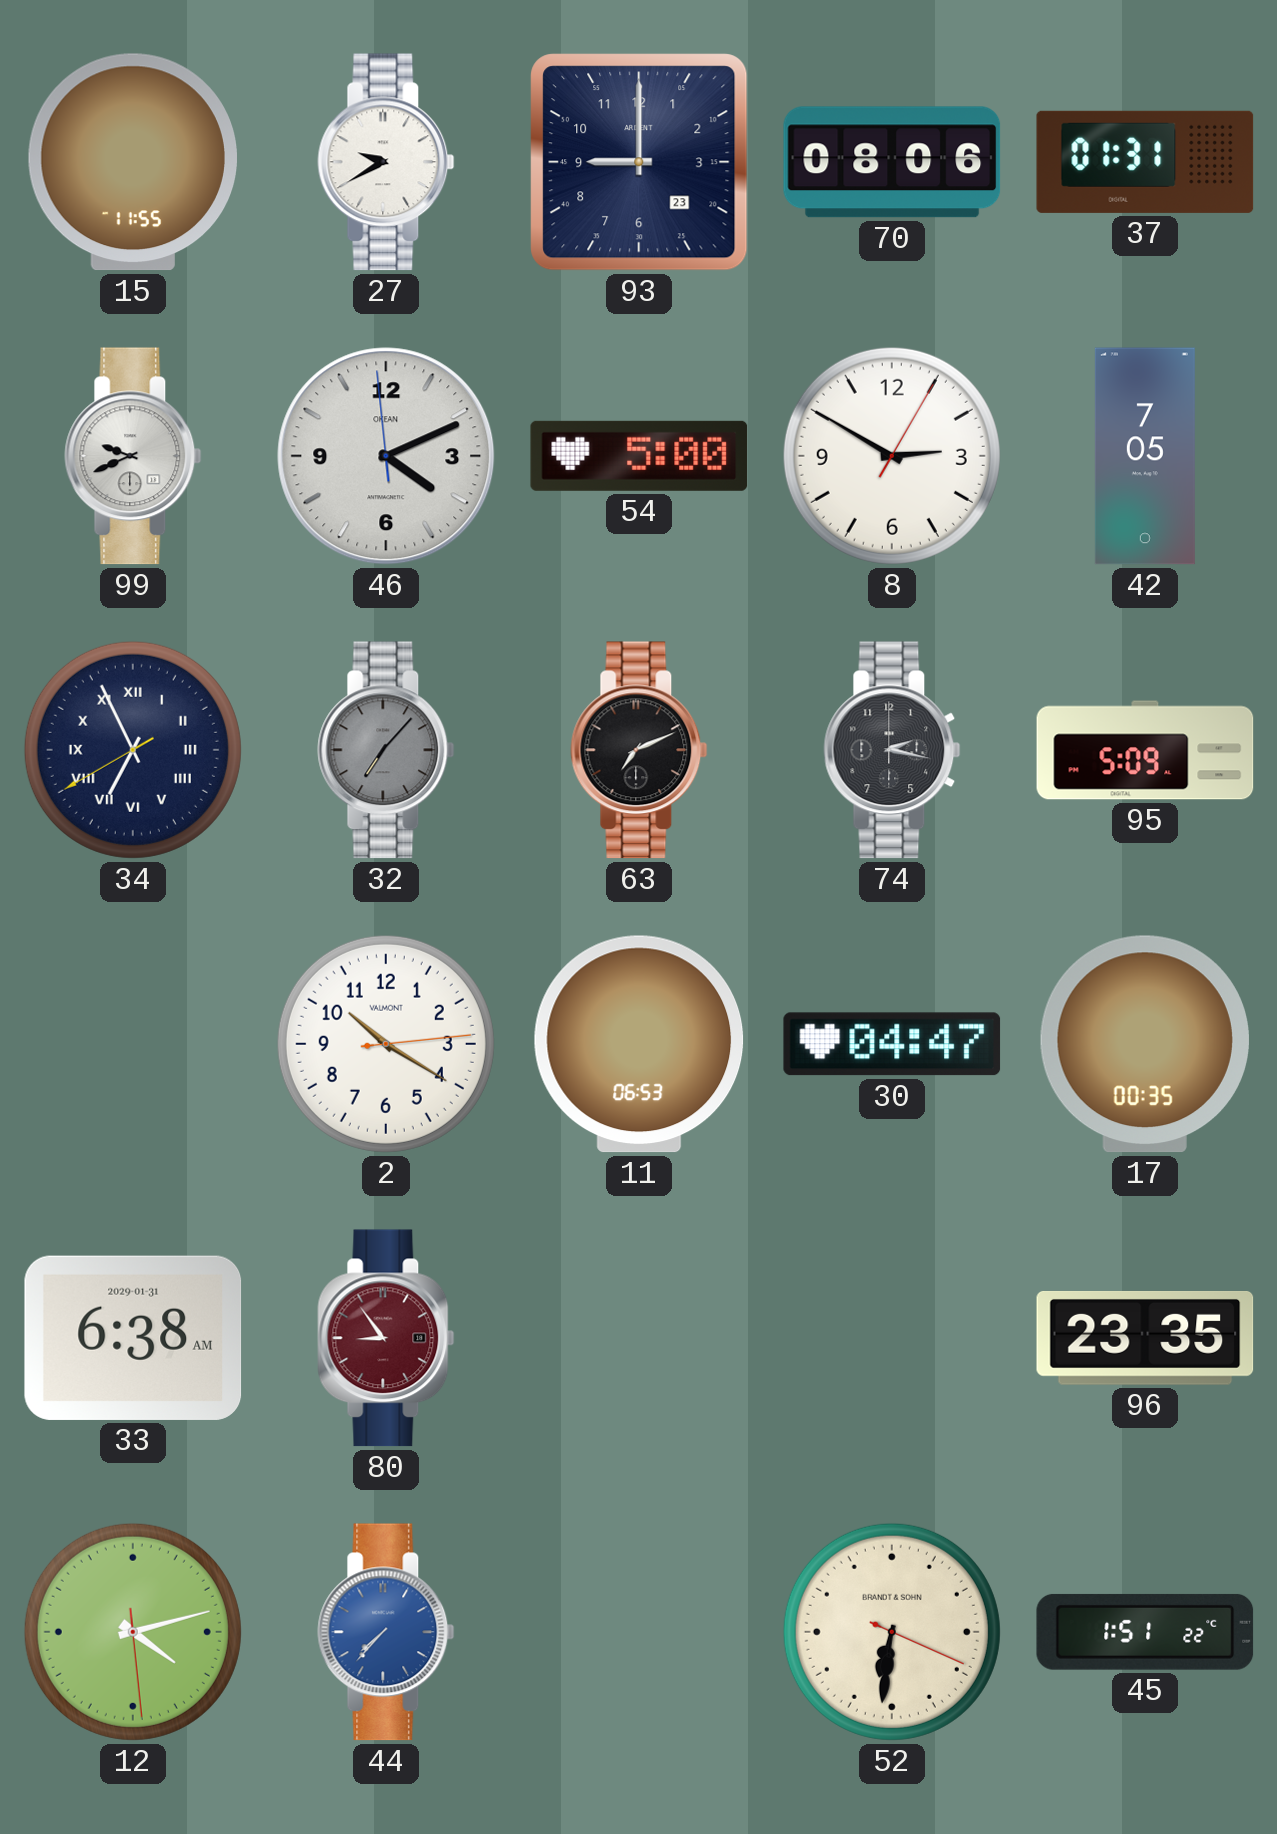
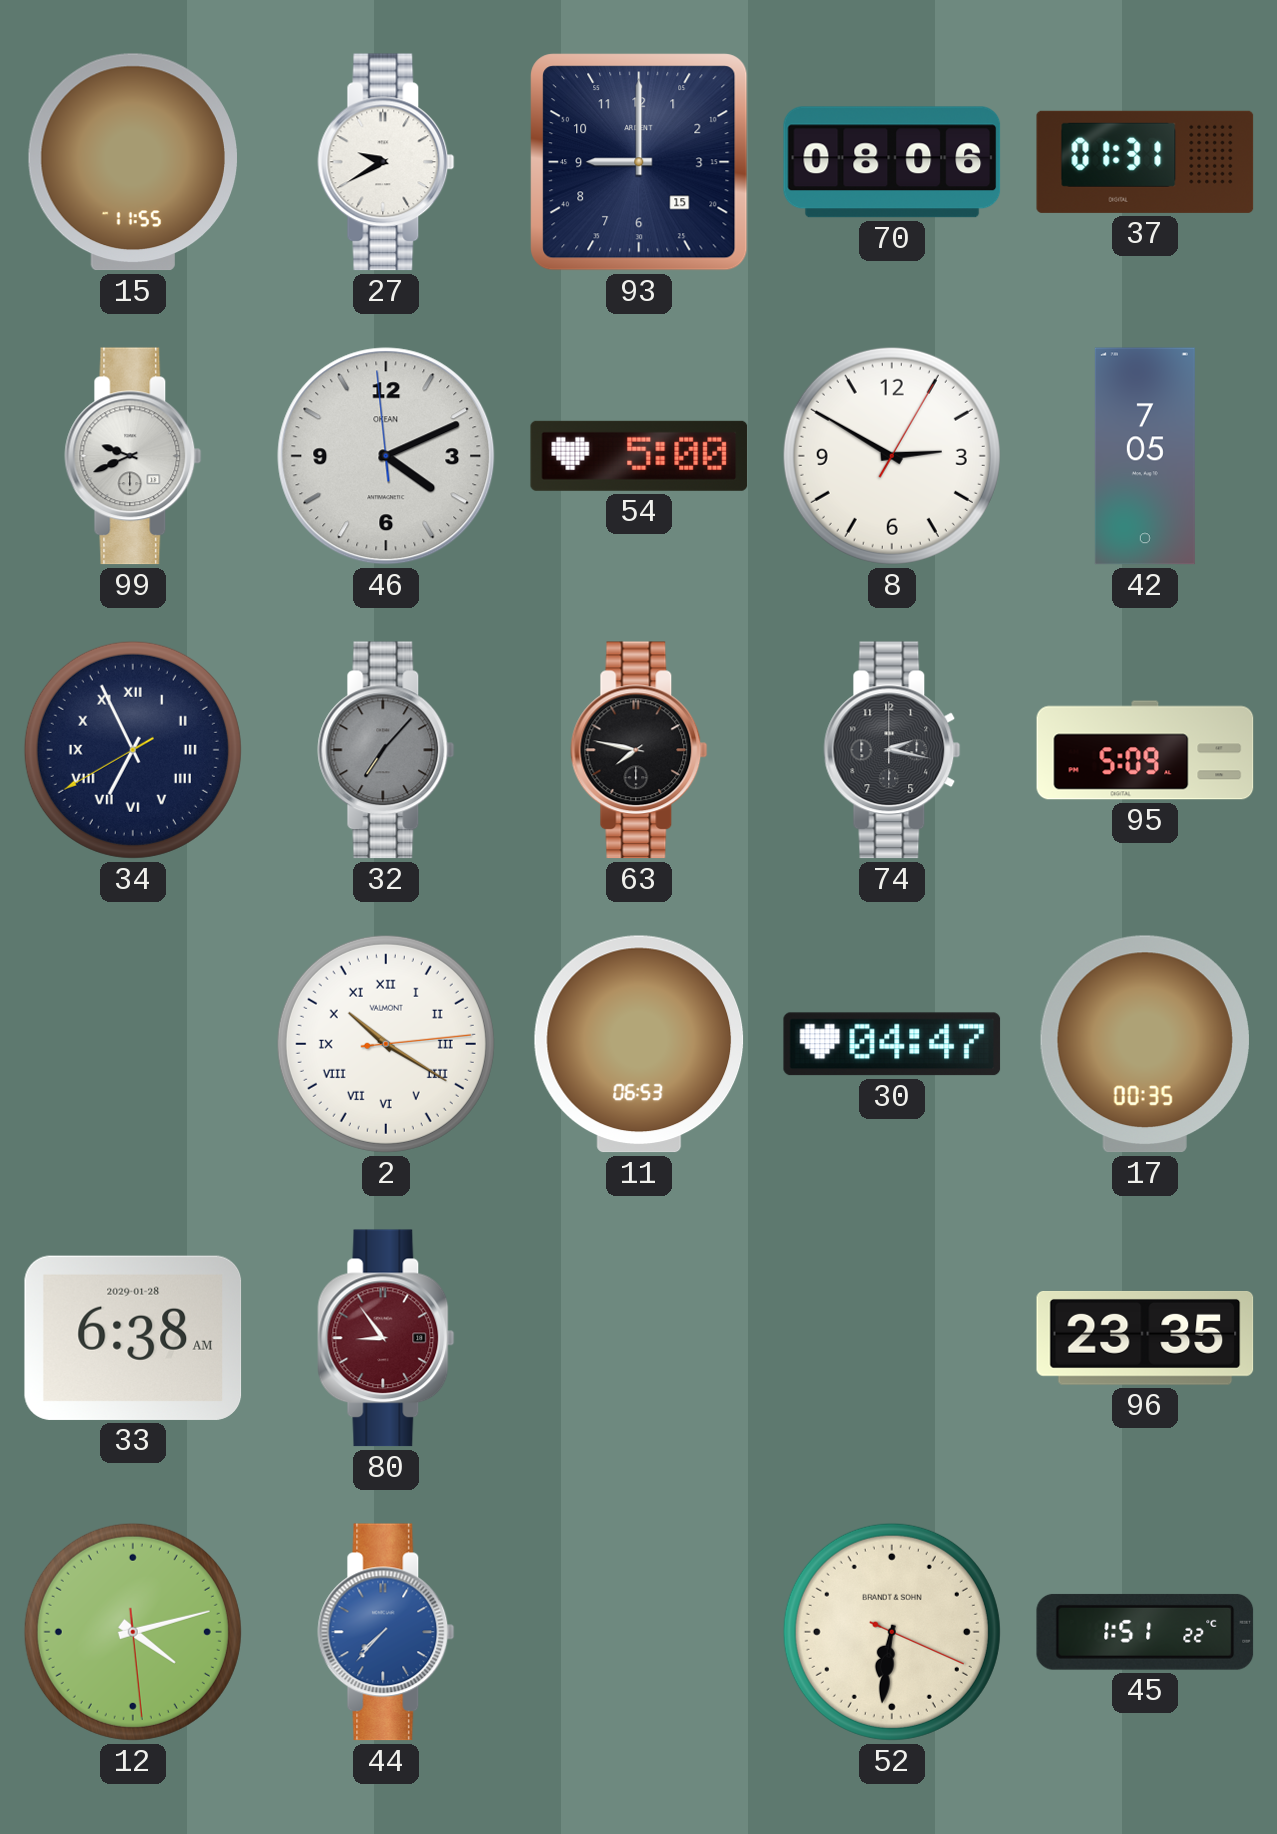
93 date: 23 -> 15
63: 7:11 -> 7:47
2 numerals: Arabic -> Roman
33 date: 2029-01-31 -> 2029-01-28
